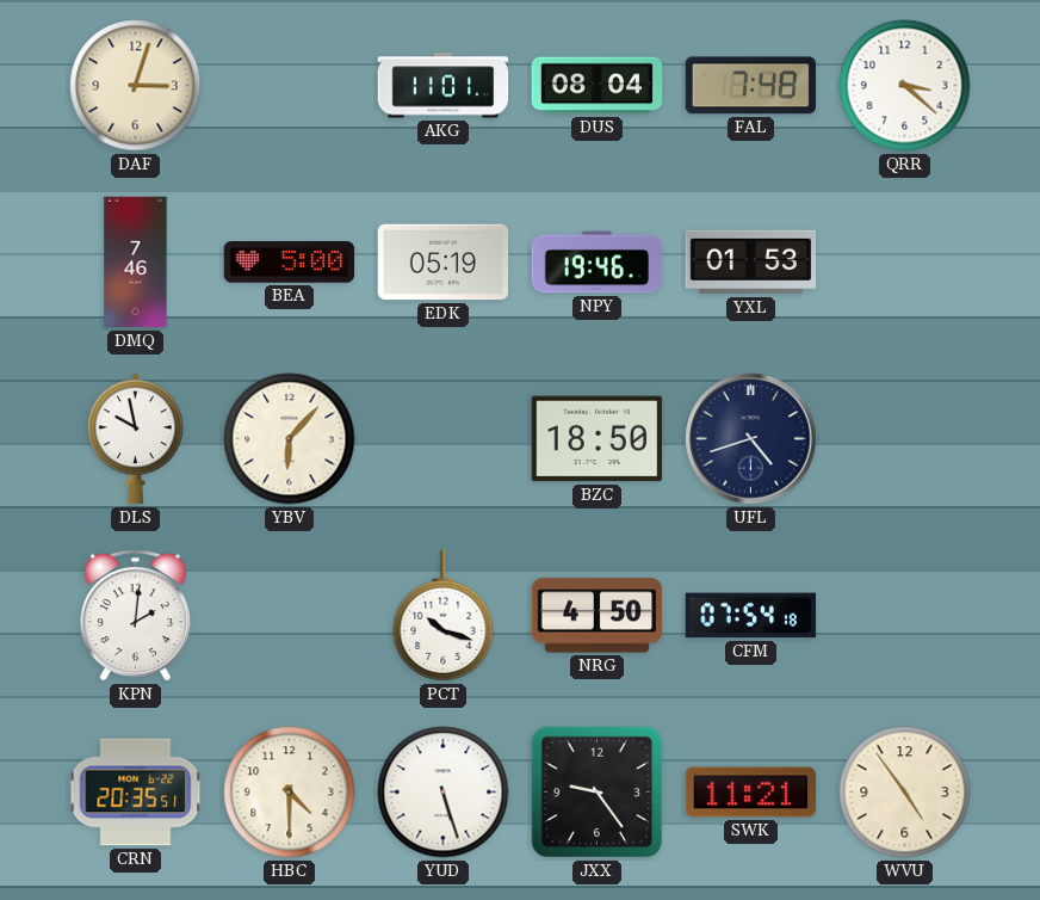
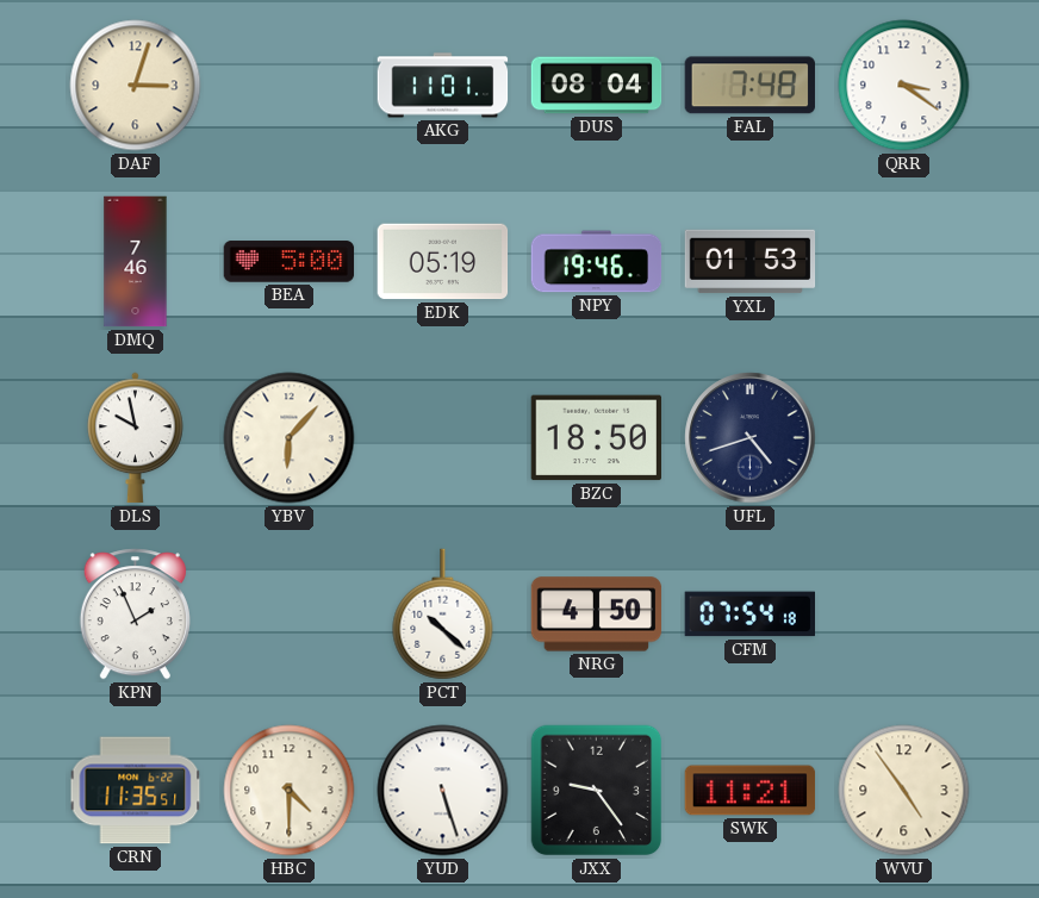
QRR: 3:22 -> 3:21
KPN: 2:01 -> 1:56
PCT: 10:18 -> 10:22
CRN: 20:35 -> 11:35
